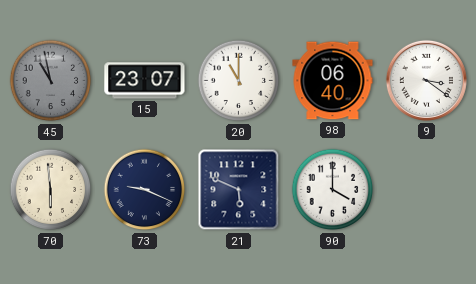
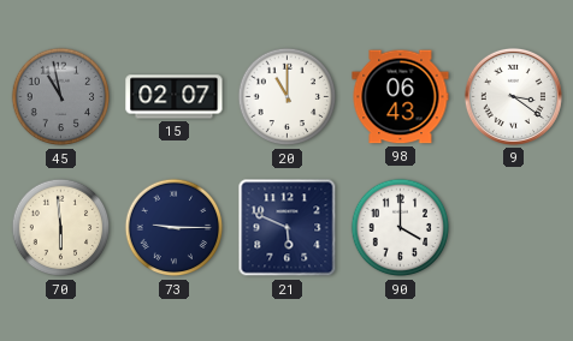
15: 23:07 -> 02:07
98: 06:40 -> 06:43
73: 9:19 -> 9:15
